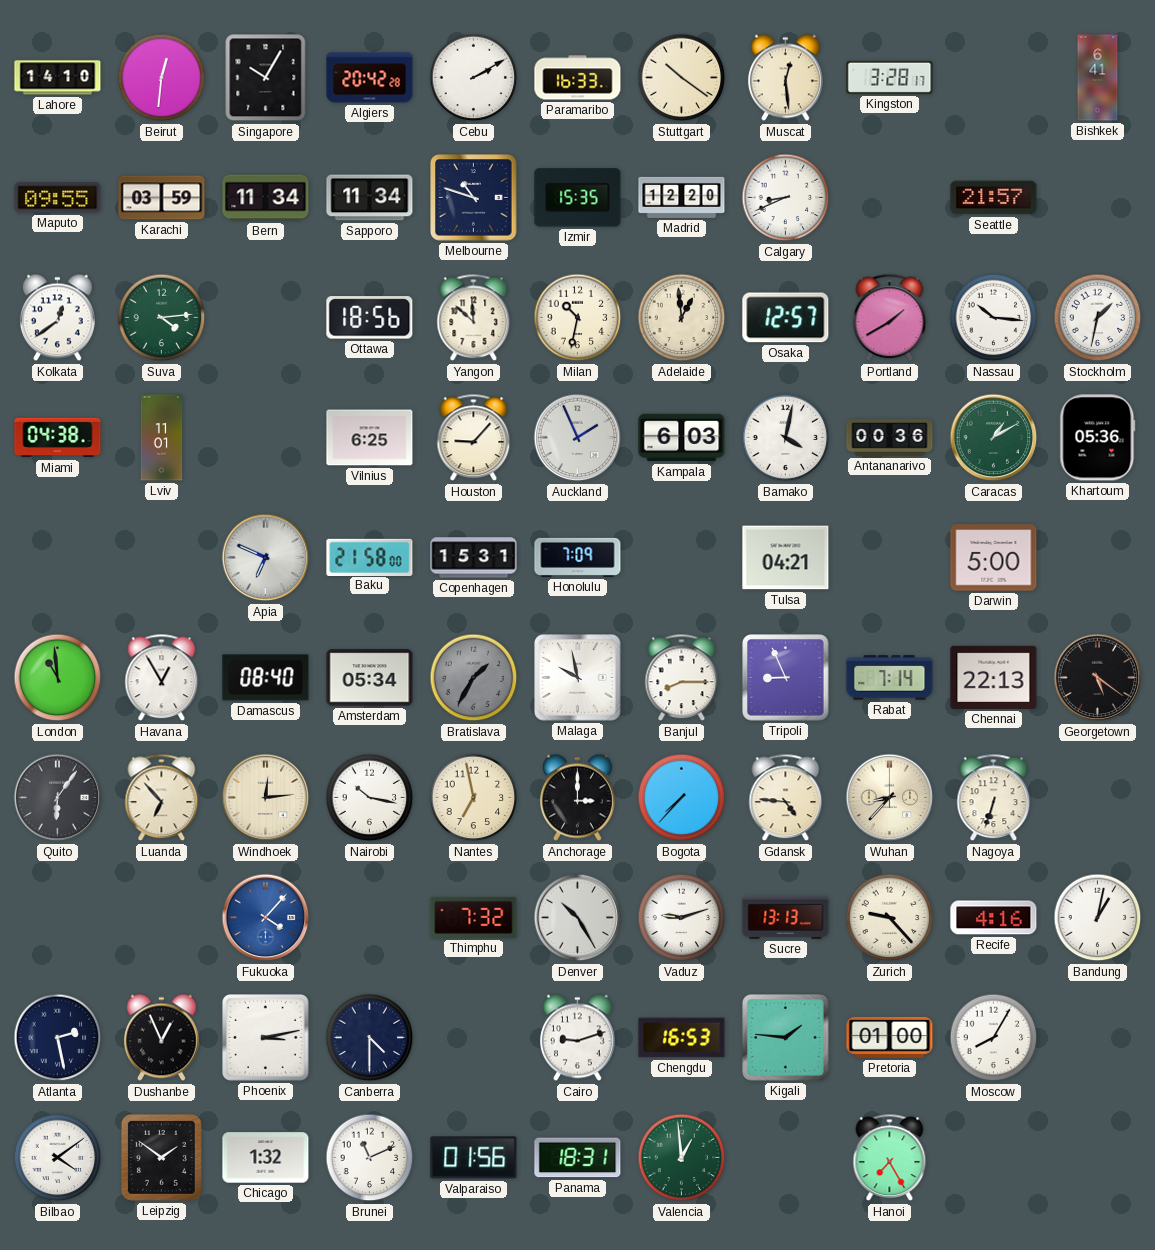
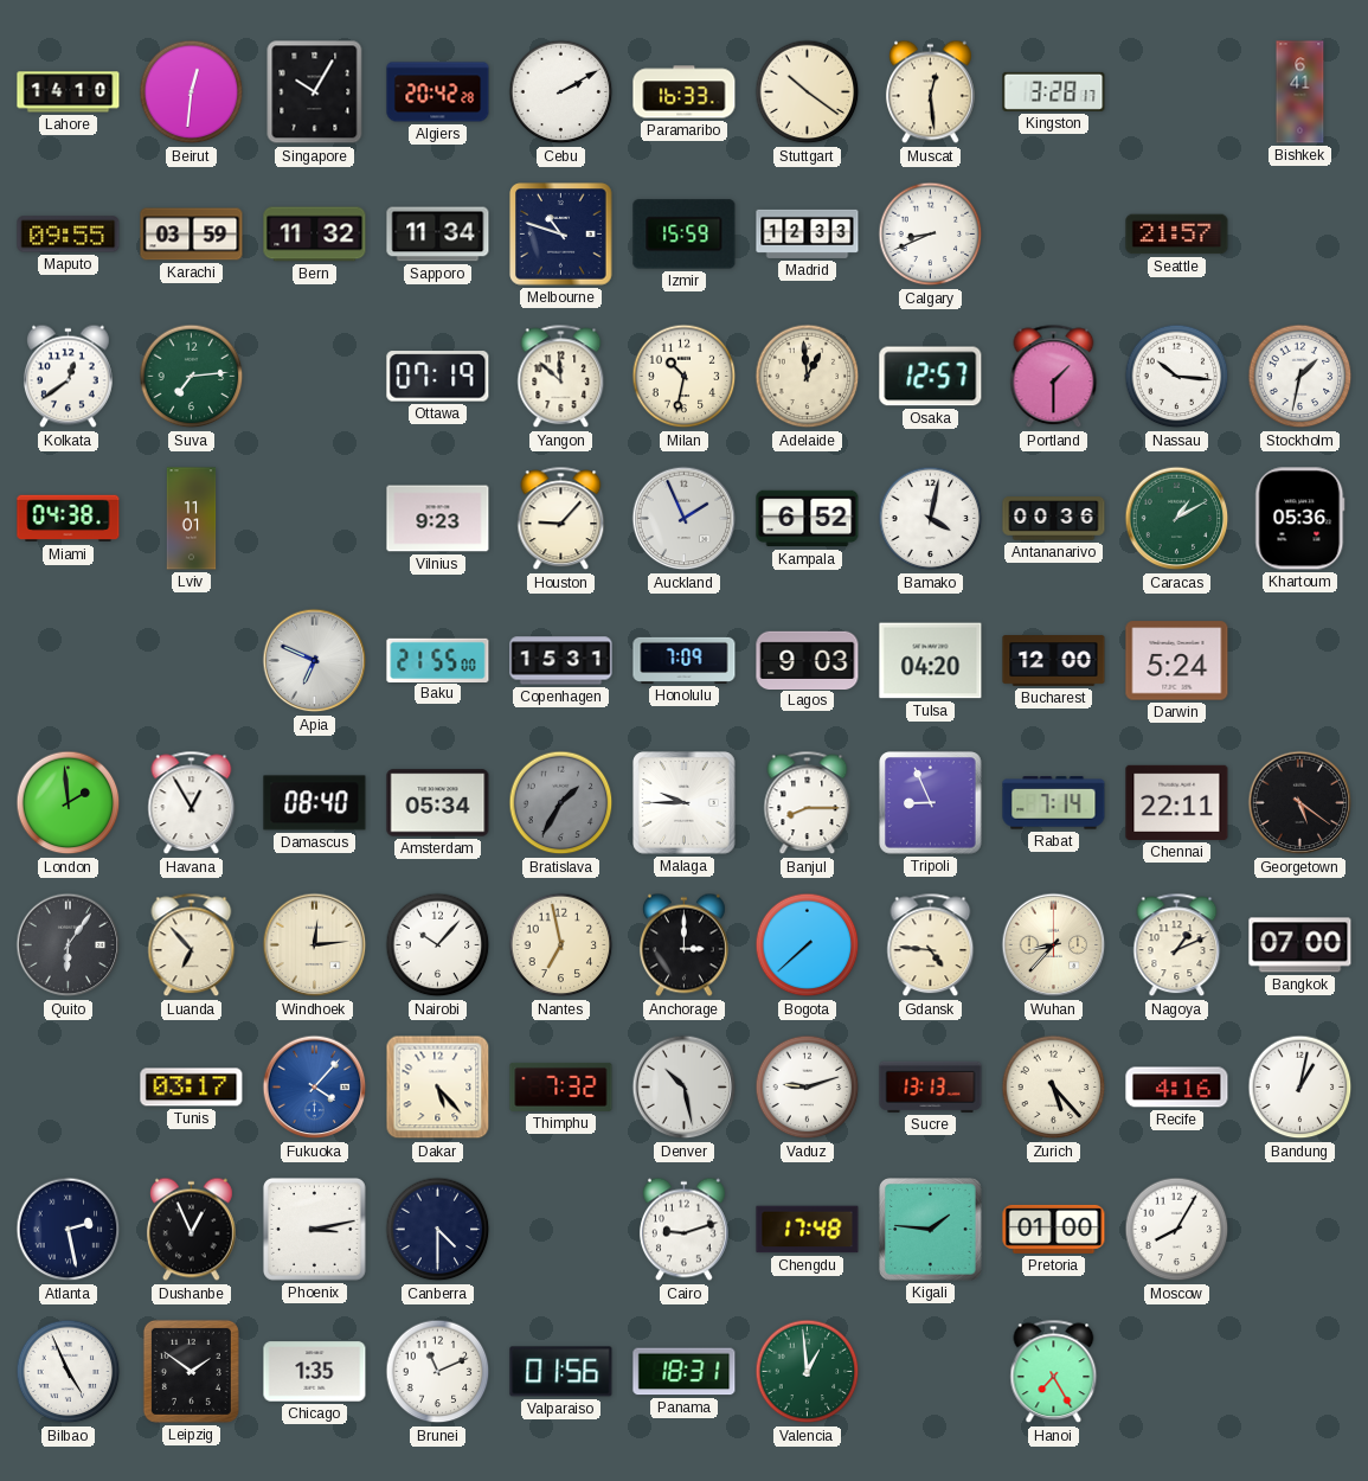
Bern: 11:34 -> 11:32
Izmir: 15:35 -> 15:59
Madrid: 12:20 -> 12:33
Suva: 4:14 -> 7:14
Ottawa: 18:56 -> 07:19
Portland: 1:40 -> 1:30
Vilnius: 6:25 -> 9:23
Kampala: 6:03 -> 6:52
Baku: 21:58 -> 21:55
Lagos: none -> 9:03
Tulsa: 04:21 -> 04:20
Bucharest: none -> 12:00
Darwin: 5:00 -> 5:24
London: 10:59 -> 1:59
Malaga: 9:58 -> 9:45
Chennai: 22:13 -> 22:11
Nairobi: 10:17 -> 10:07
Bogota: 7:37 -> 7:38
Nagoya: 6:33 -> 1:11
Bangkok: none -> 07:00
Tunis: none -> 03:17
Dakar: none -> 5:23
Denver: 10:25 -> 10:28
Zurich: 9:23 -> 5:23
Chengdu: 16:53 -> 17:48
Bilbao: 4:09 -> 4:56
Chicago: 1:32 -> 1:35
